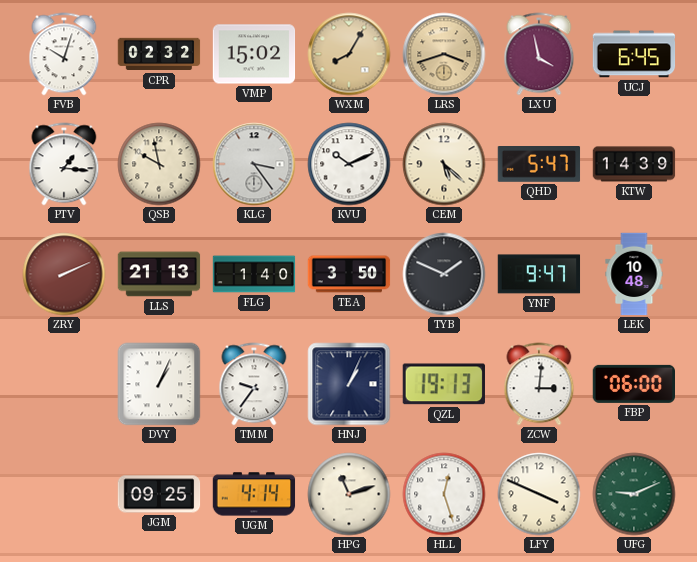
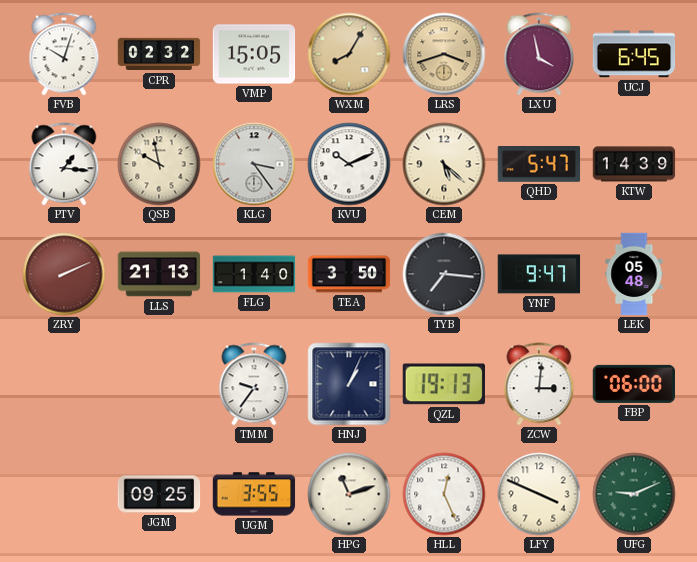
VMP: 15:02 -> 15:05
TYB: 1:49 -> 7:16
LEK: 10:48 -> 05:48
DVY: 1:04 -> none
UGM: 4:14 -> 3:55
HLL: 12:27 -> 12:26
